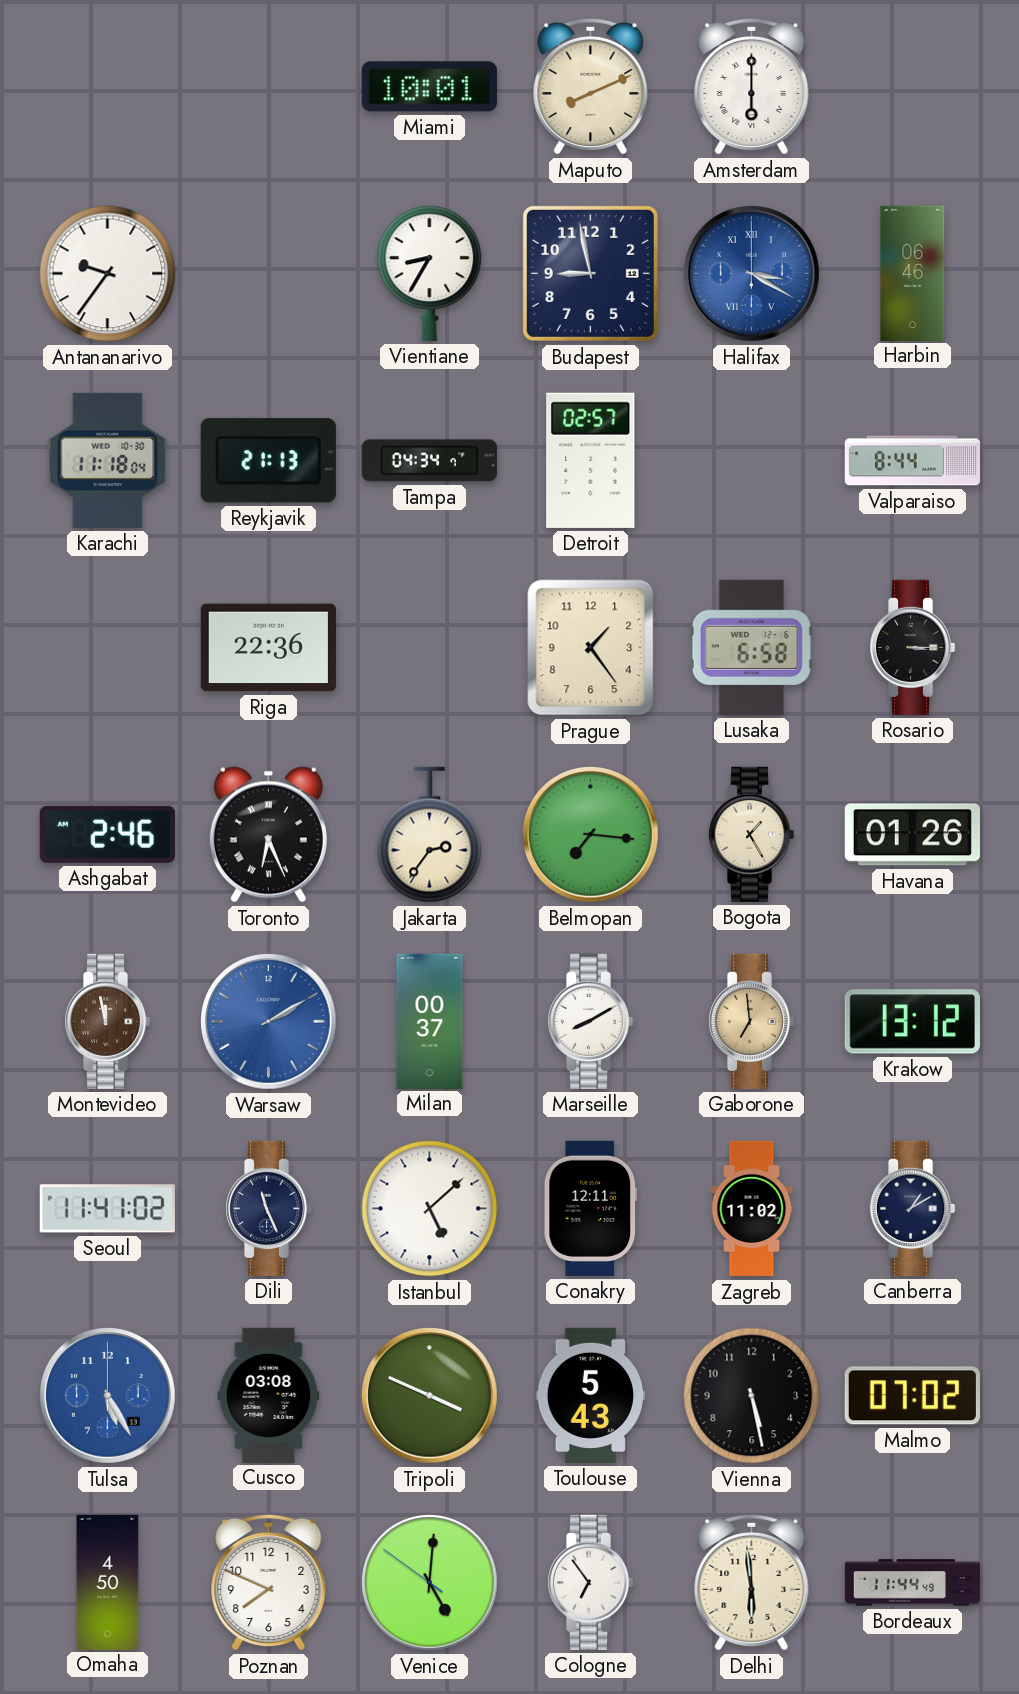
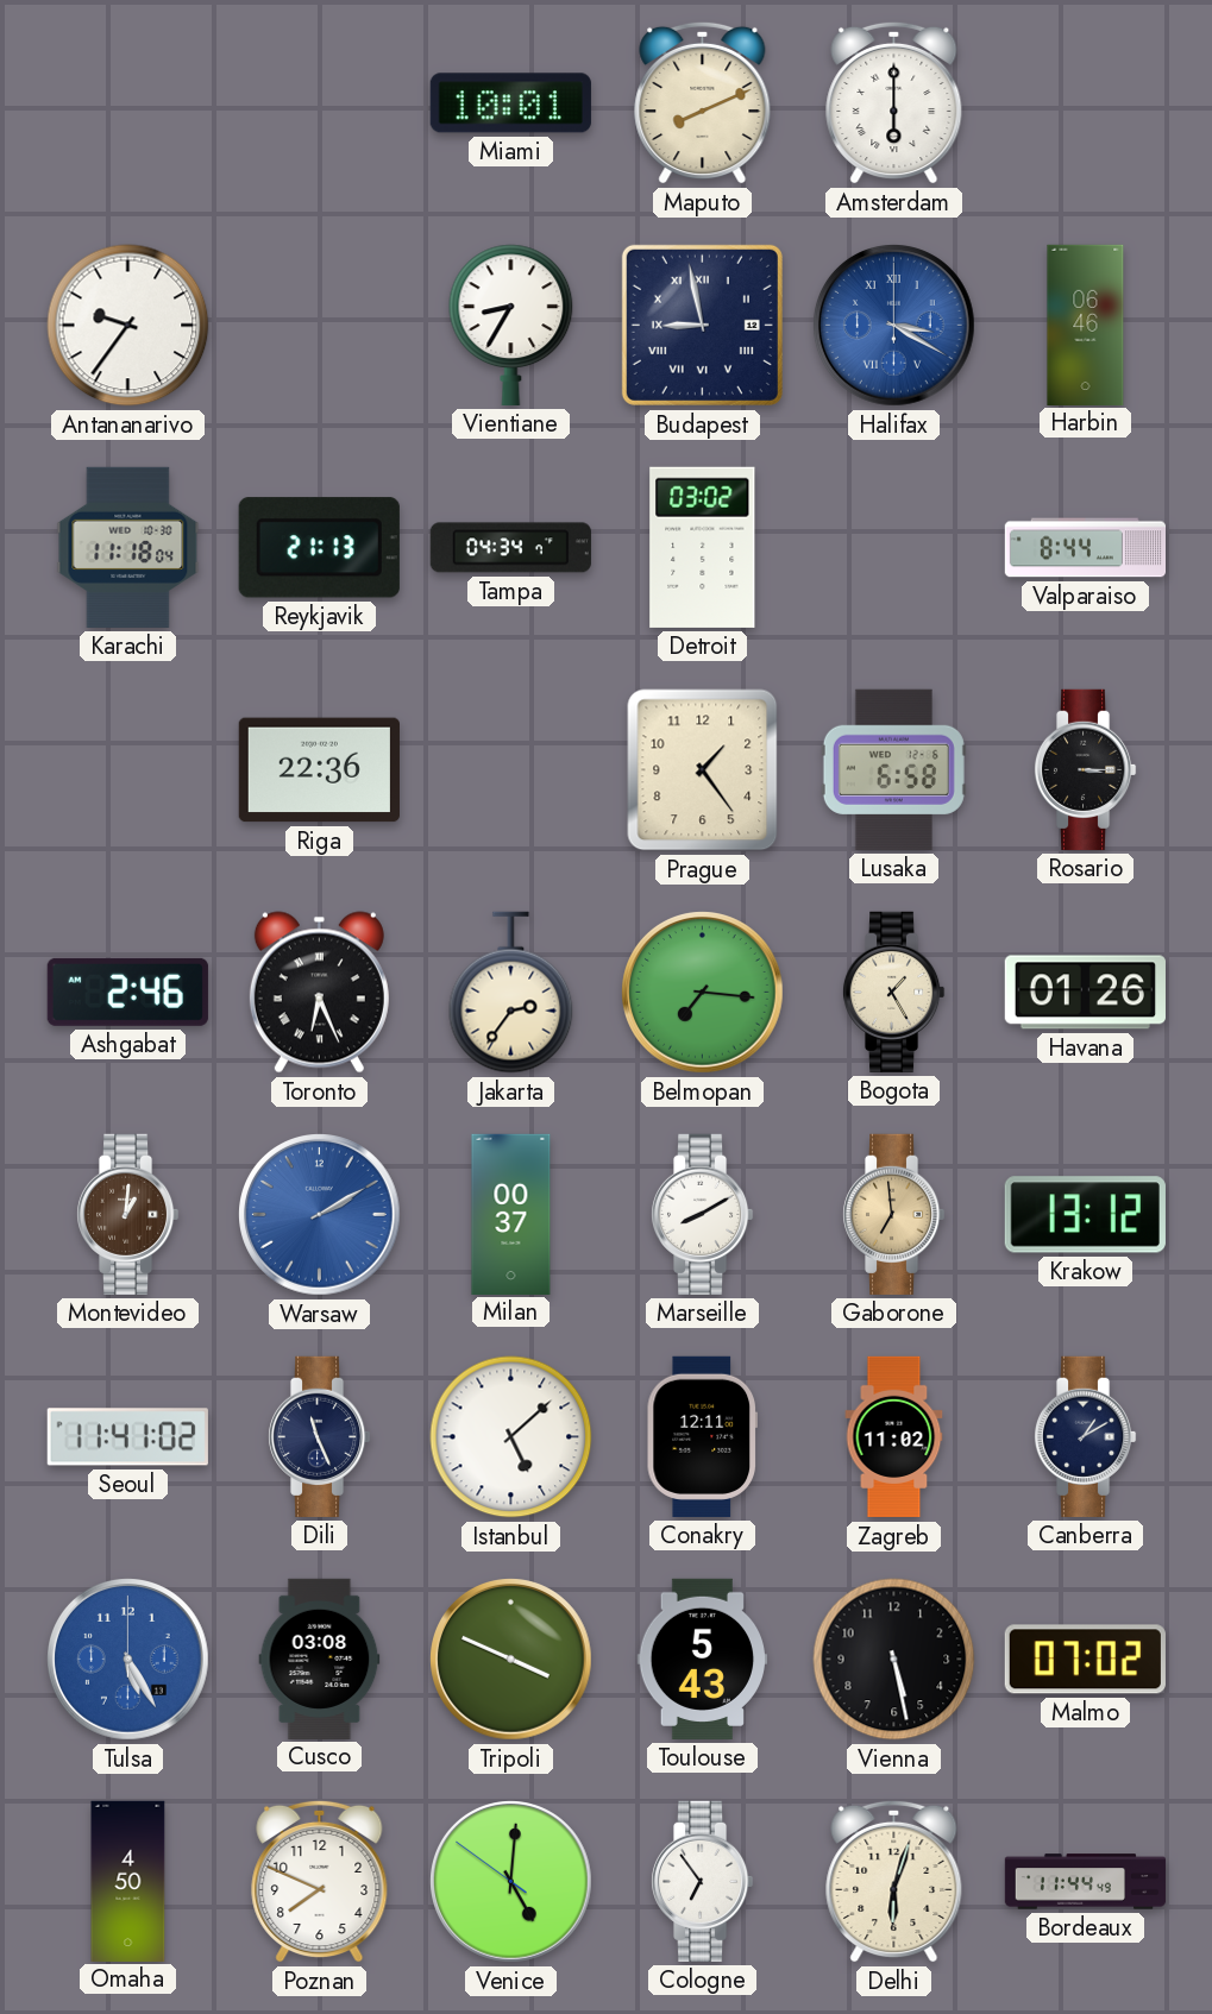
Budapest numerals: Arabic -> Roman
Detroit: 02:57 -> 03:02
Montevideo: 11:58 -> 1:01
Delhi: 5:59 -> 6:03
